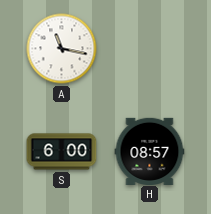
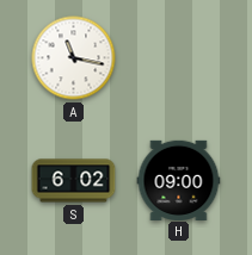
S: 6:00 -> 6:02
H: 08:57 -> 09:00
